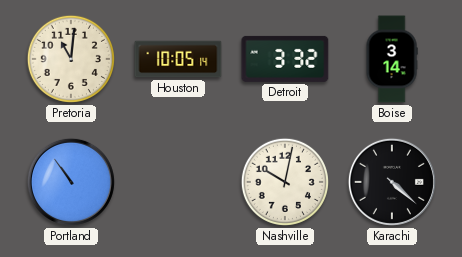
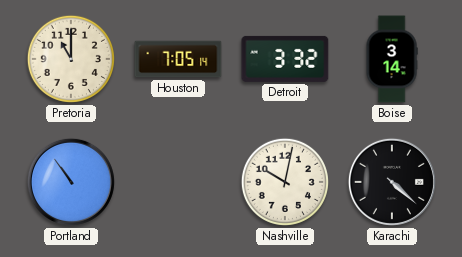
Pretoria: 11:01 -> 11:00
Houston: 10:05 -> 7:05
